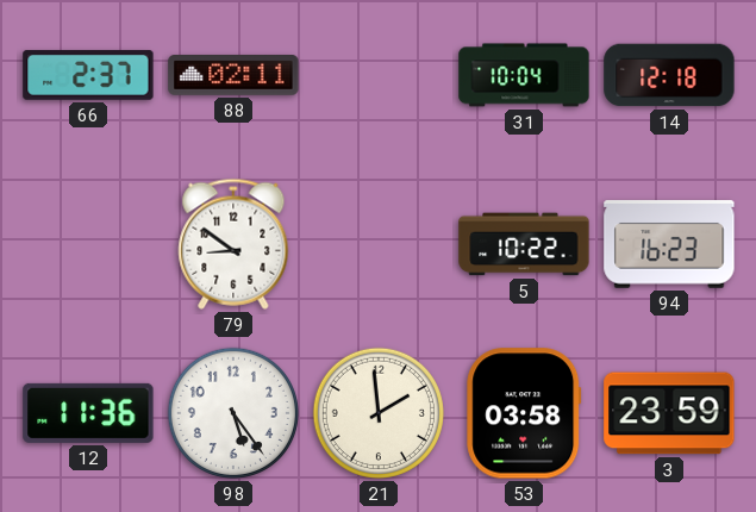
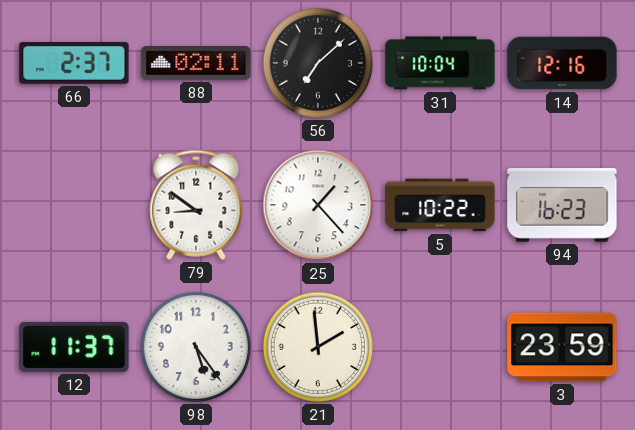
56: none -> 7:08
14: 12:18 -> 12:16
25: none -> 1:23
12: 11:36 -> 11:37
53: 03:58 -> none
